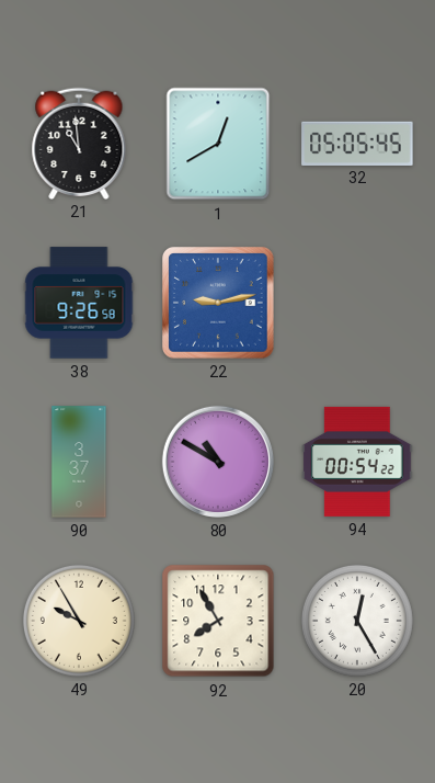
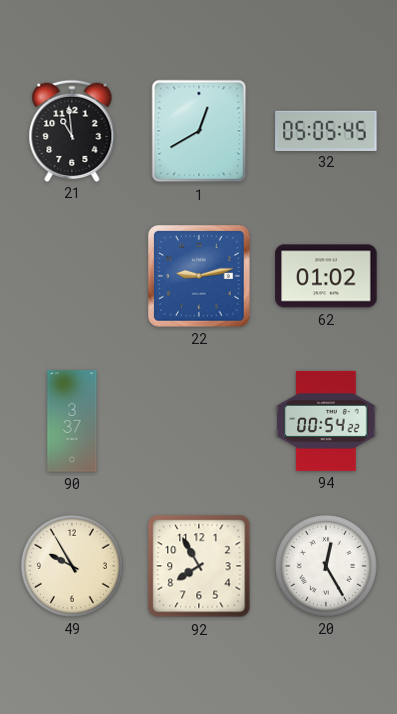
38: 9:26 -> none
62: none -> 01:02
80: 10:50 -> none
